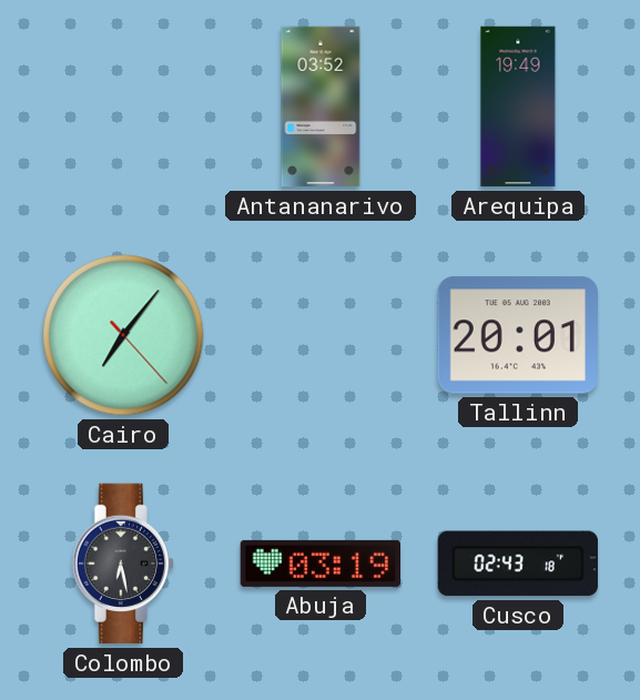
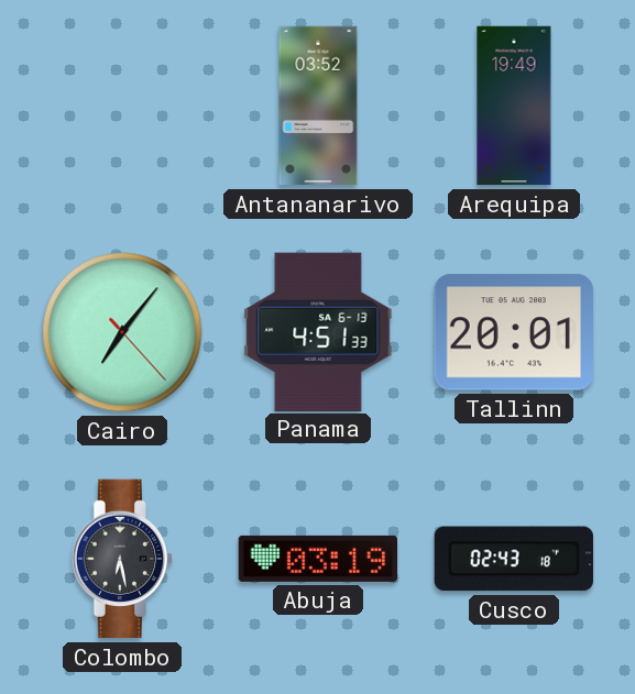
Panama: none -> 4:51
